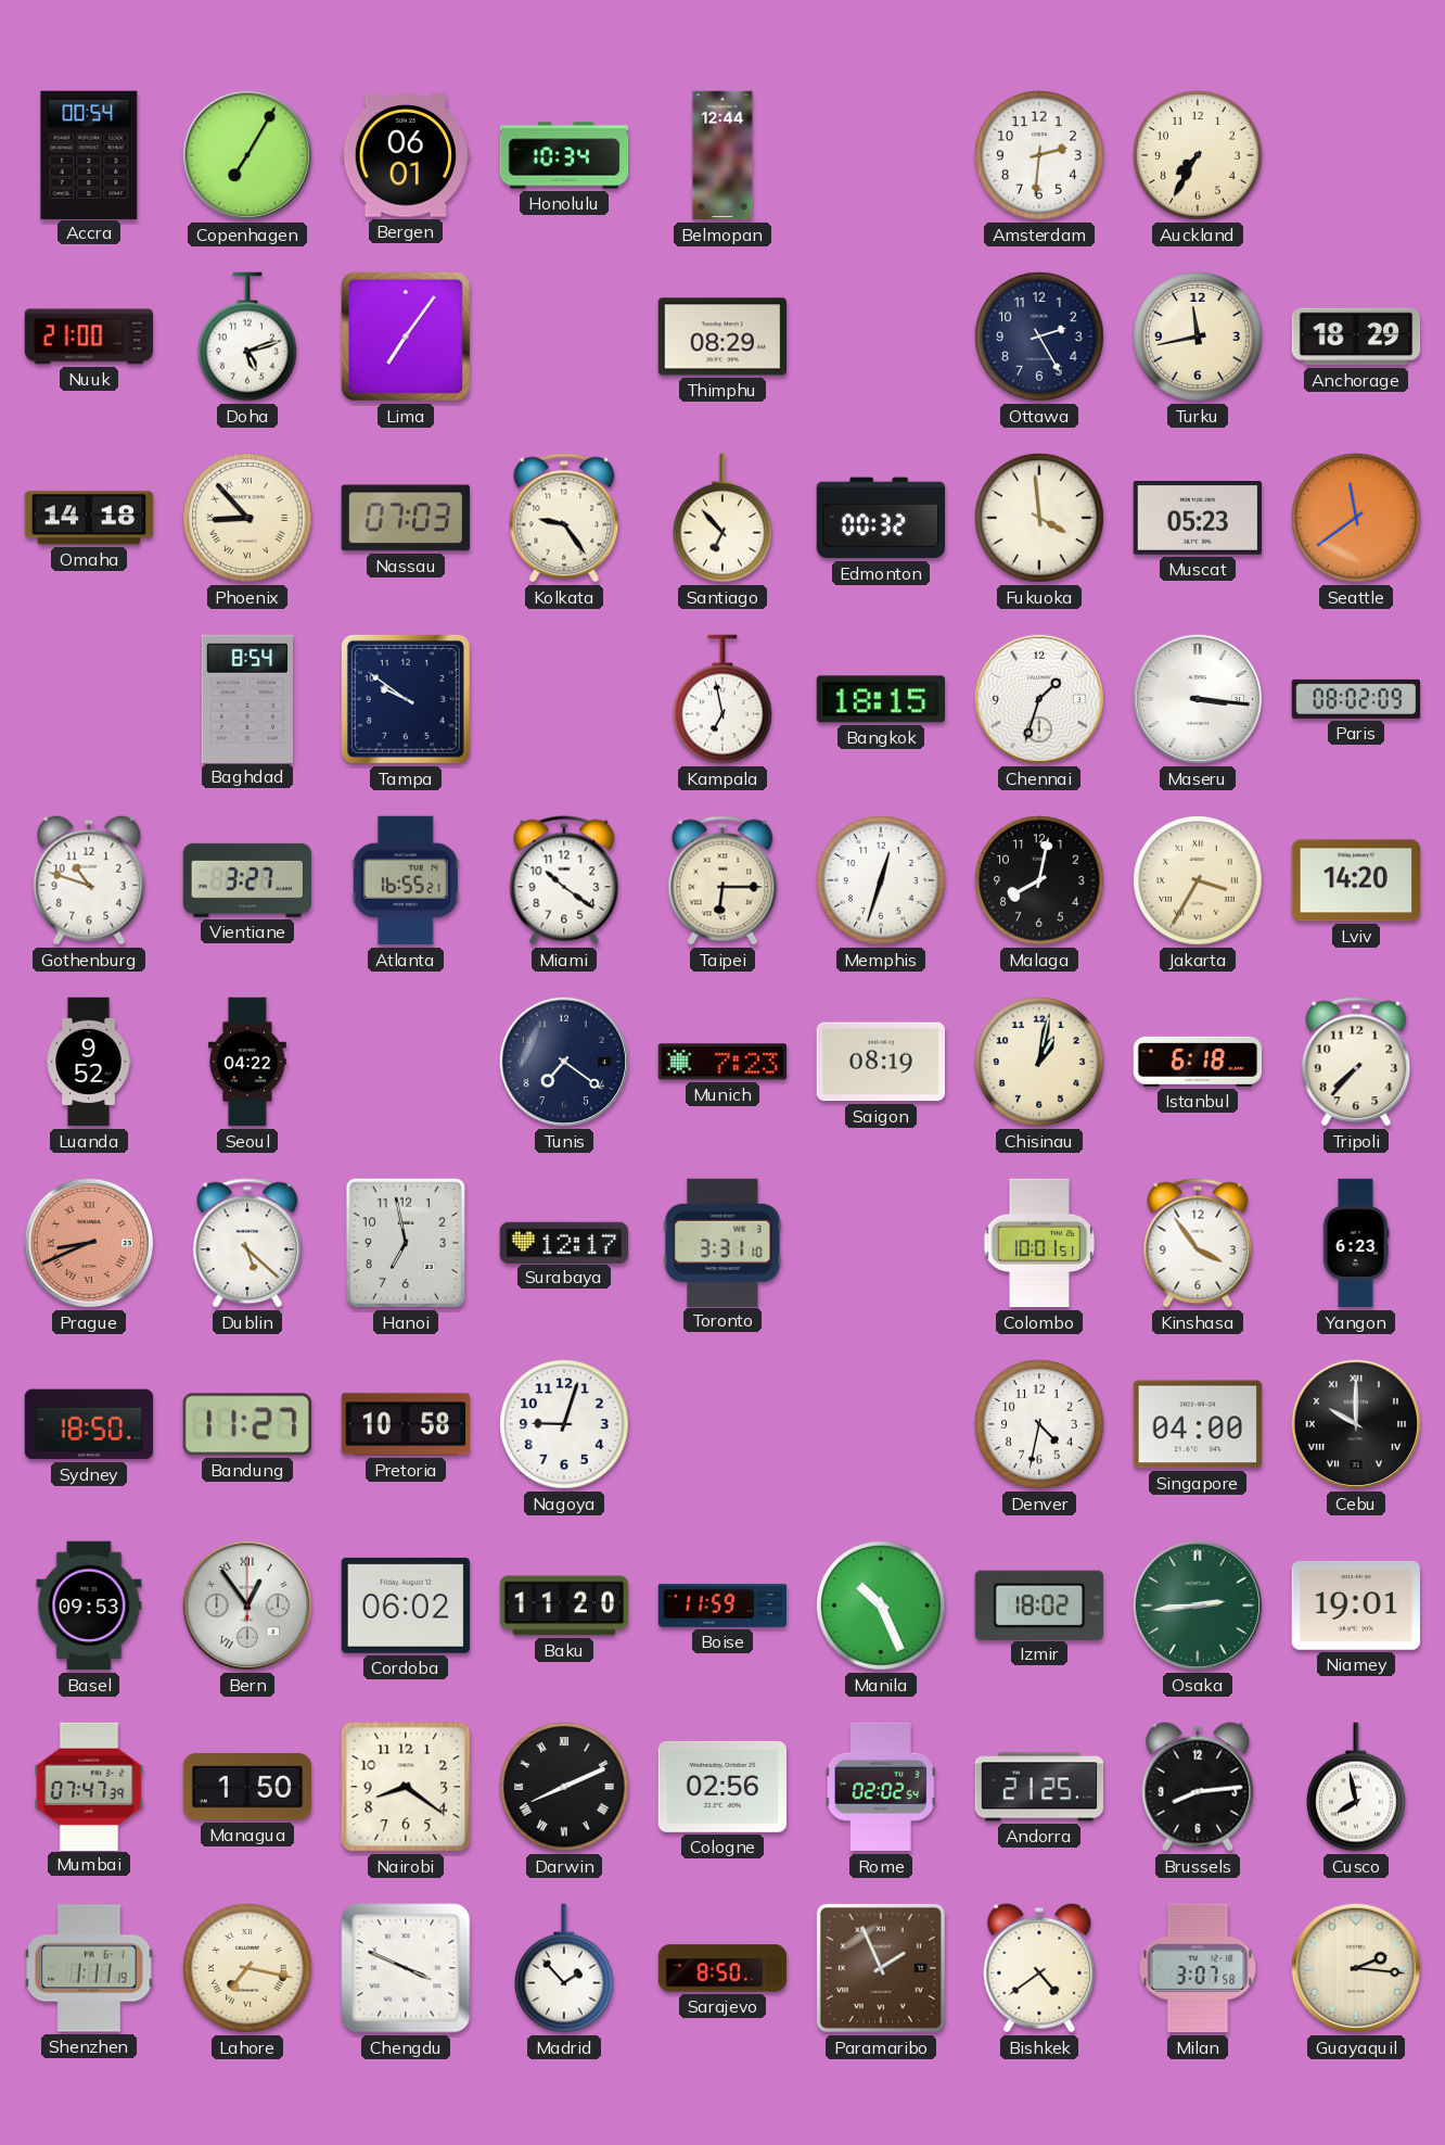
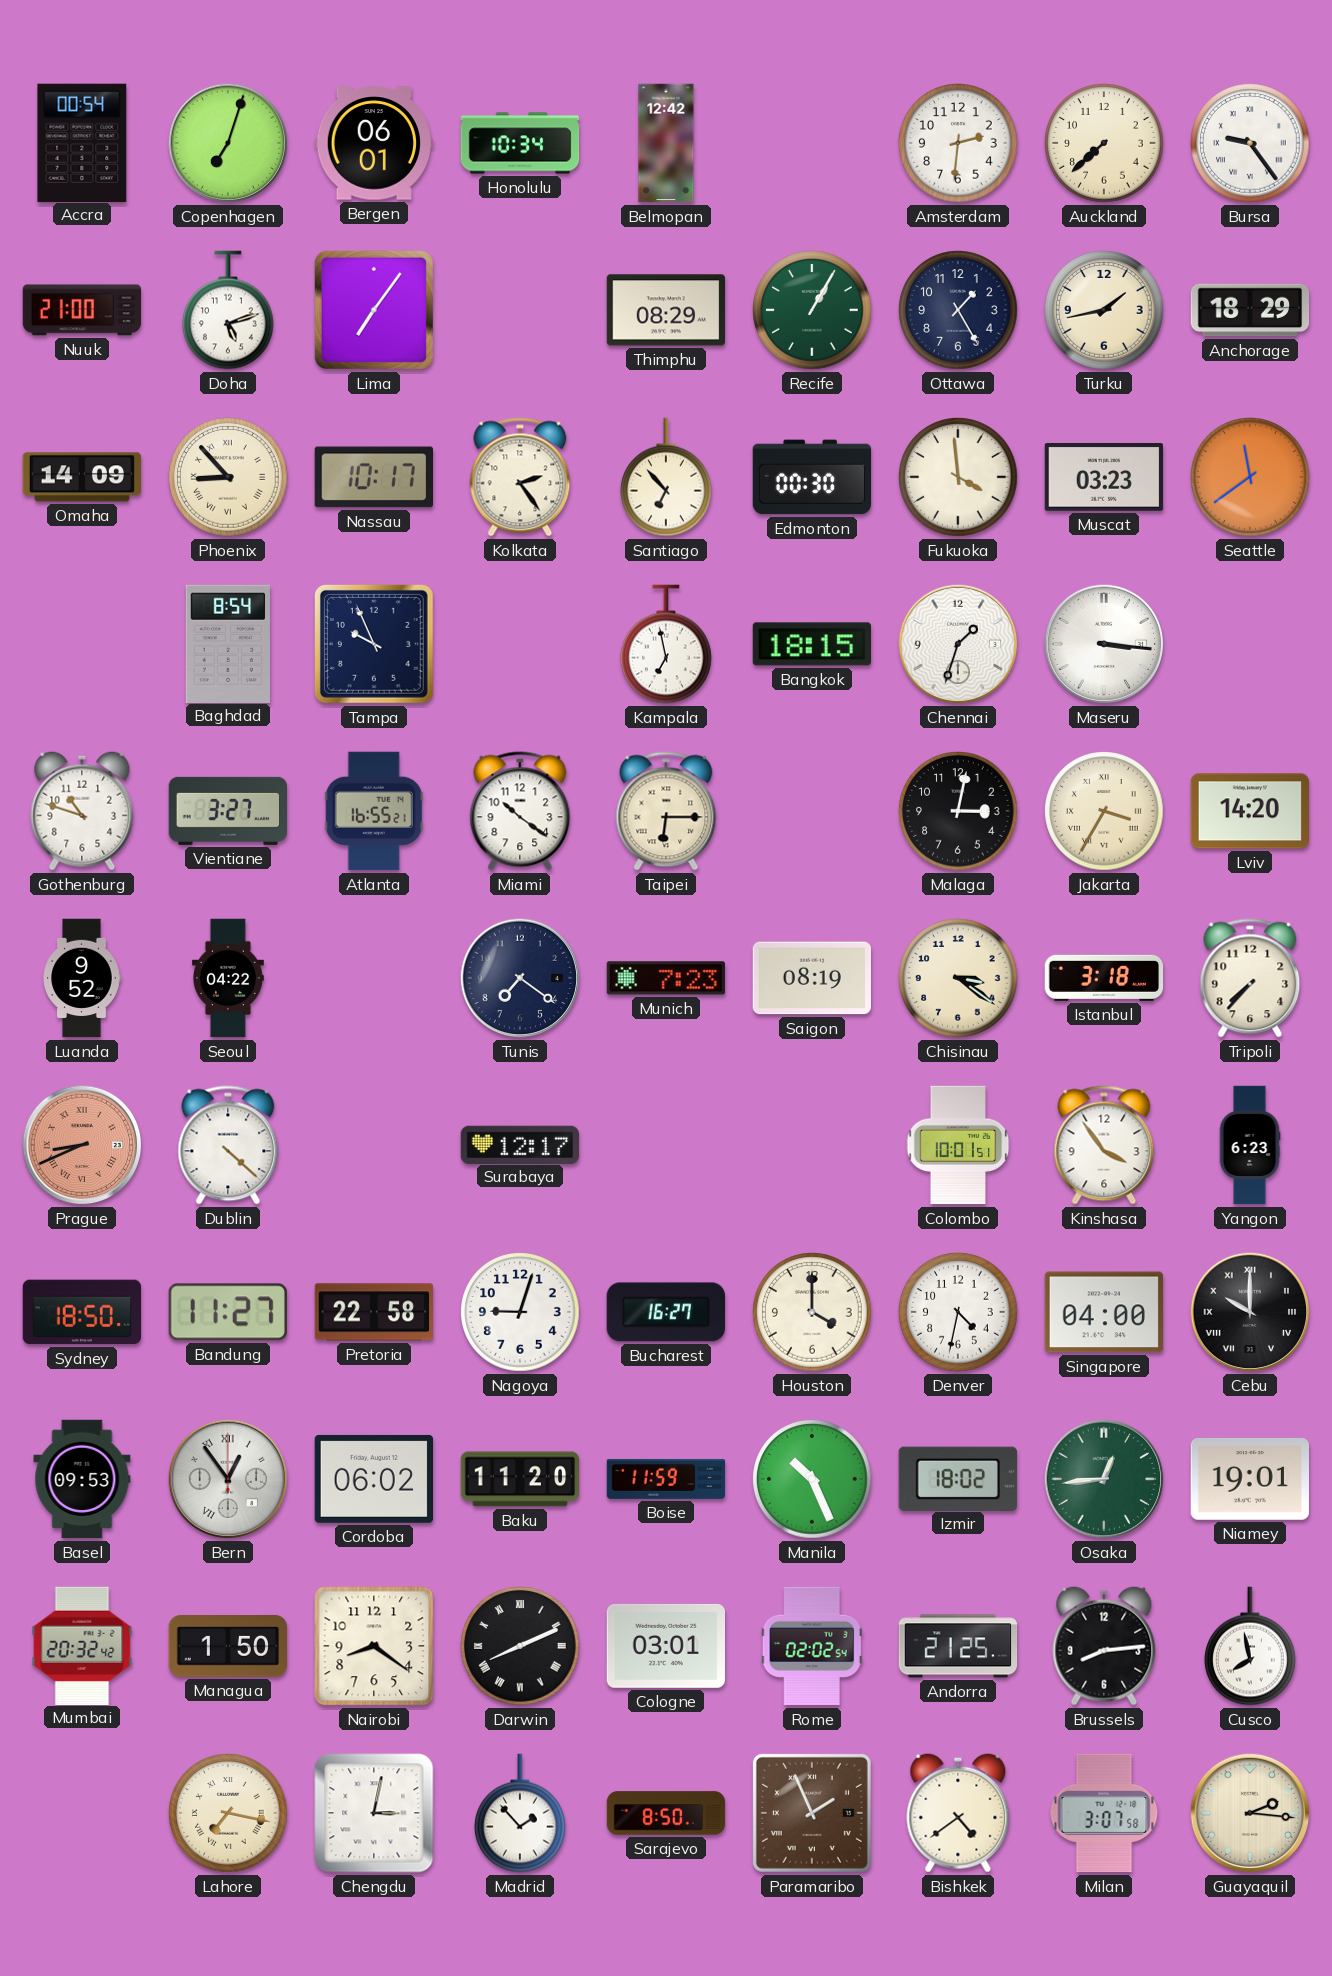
Copenhagen: 7:05 -> 7:03
Belmopan: 12:44 -> 12:42
Auckland: 7:35 -> 7:38
Bursa: none -> 9:24
Recife: none -> 1:05
Ottawa: 2:25 -> 1:25
Turku: 11:43 -> 1:43
Omaha: 14:18 -> 14:09
Nassau: 07:03 -> 10:17
Kolkata: 9:24 -> 2:24
Edmonton: 00:32 -> 00:30
Muscat: 05:23 -> 03:23
Tampa: 9:51 -> 9:56
Paris: 08:02 -> none
Memphis: 12:33 -> none
Malaga: 8:02 -> 3:02
Chisinau: 1:02 -> 3:21
Istanbul: 6:18 -> 3:18
Dublin: 5:22 -> 4:22
Hanoi: 6:58 -> none
Toronto: 3:31 -> none
Pretoria: 10:58 -> 22:58
Bucharest: none -> 16:27
Houston: none -> 4:00
Osaka: 2:44 -> 12:44
Mumbai: 07:47 -> 20:32
Cologne: 02:56 -> 03:01
Shenzhen: 1:11 -> none
Chengdu: 3:49 -> 3:02
